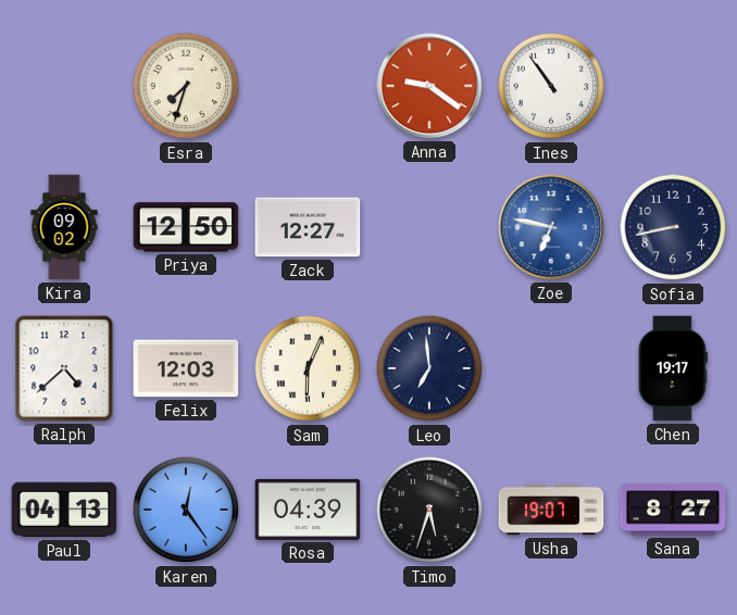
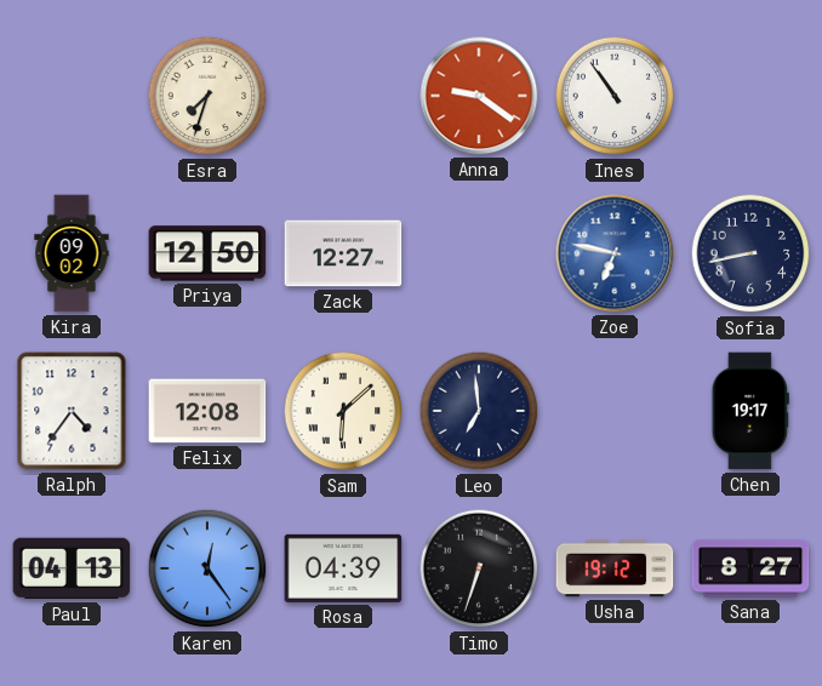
Ralph: 4:38 -> 4:36
Felix: 12:03 -> 12:08
Sam: 6:04 -> 6:08
Timo: 5:33 -> 6:33
Usha: 19:07 -> 19:12
